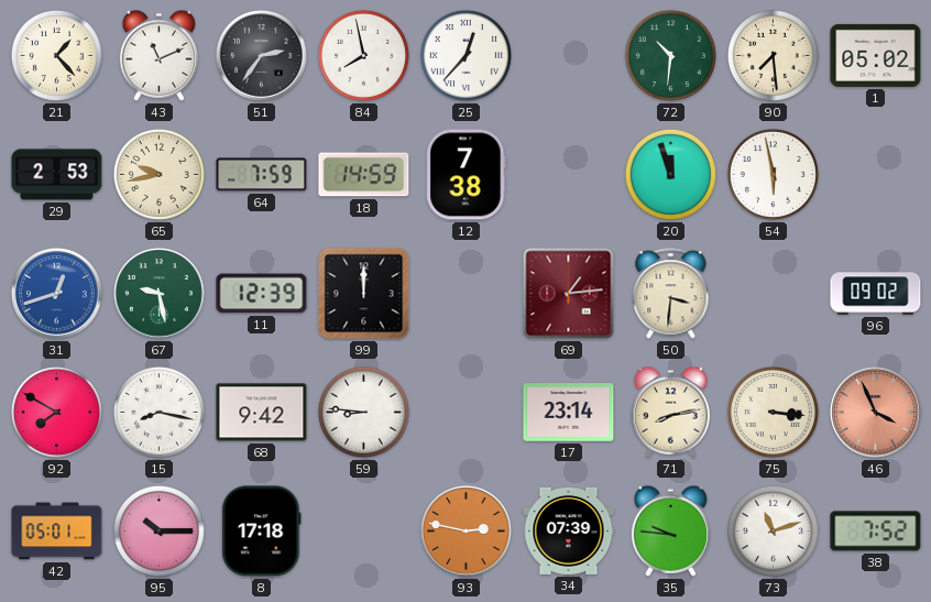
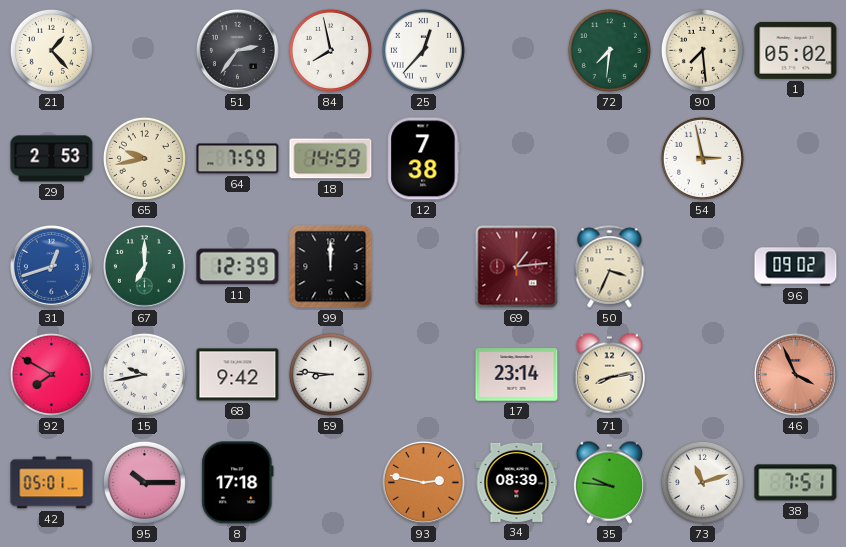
43: 11:11 -> none
72: 10:31 -> 7:31
20: 11:57 -> none
54: 5:58 -> 2:58
67: 9:28 -> 7:00
50: 3:31 -> 3:34
15: 8:17 -> 9:43
75: 3:16 -> none
34: 07:39 -> 08:39
38: 7:52 -> 7:51
